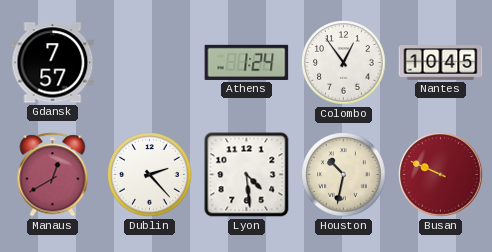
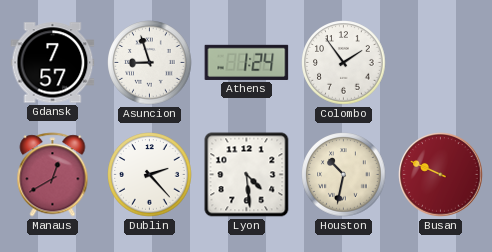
Asuncion: none -> 8:57
Colombo: 12:54 -> 1:54
Nantes: 10:45 -> none
